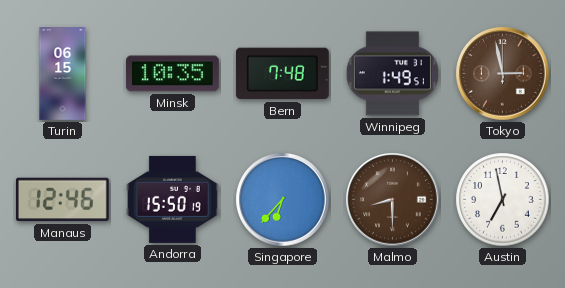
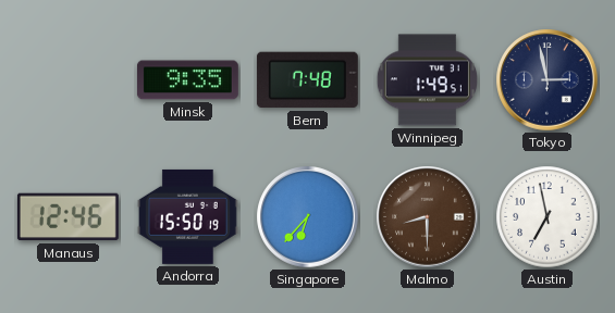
Turin: 06:15 -> none
Minsk: 10:35 -> 9:35
Tokyo dial: brown -> navy
